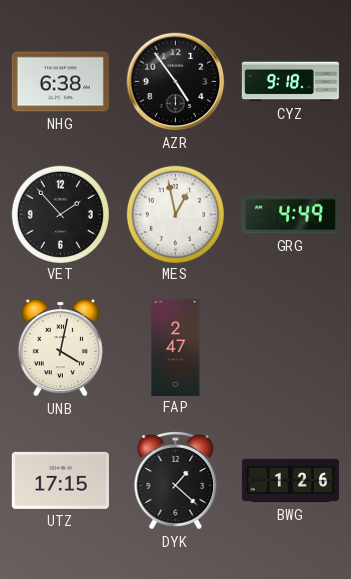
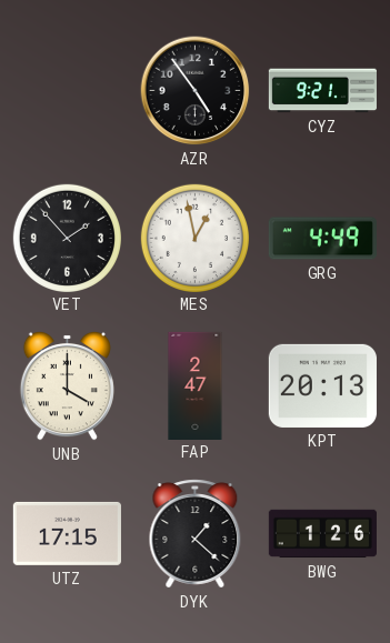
NHG: 6:38 -> none
CYZ: 9:18 -> 9:21
UNB: 4:02 -> 4:00
KPT: none -> 20:13
